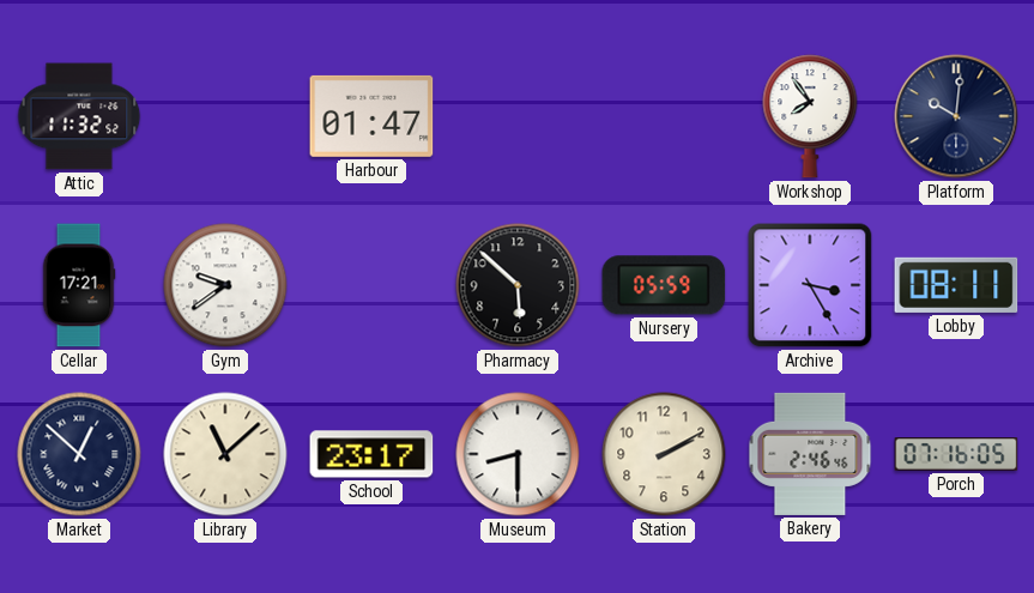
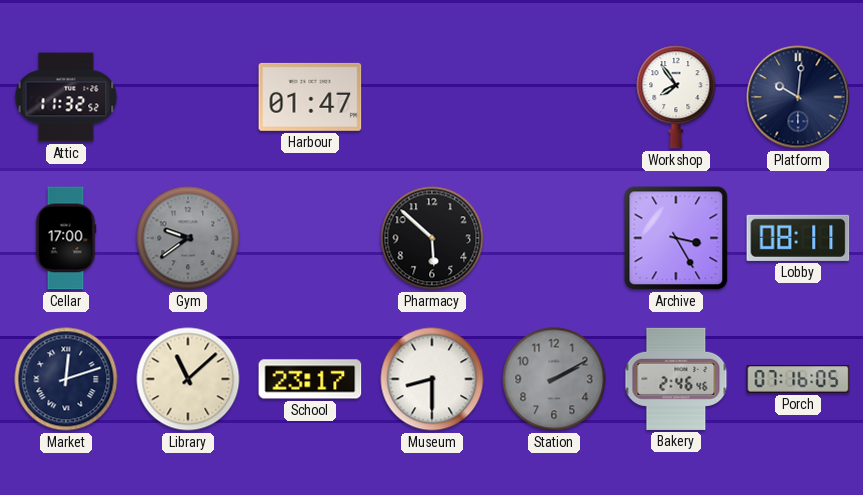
Cellar: 17:21 -> 17:00
Gym dial: white -> grey
Nursery: 05:59 -> none
Market: 12:52 -> 12:12
Station dial: cream -> grey
